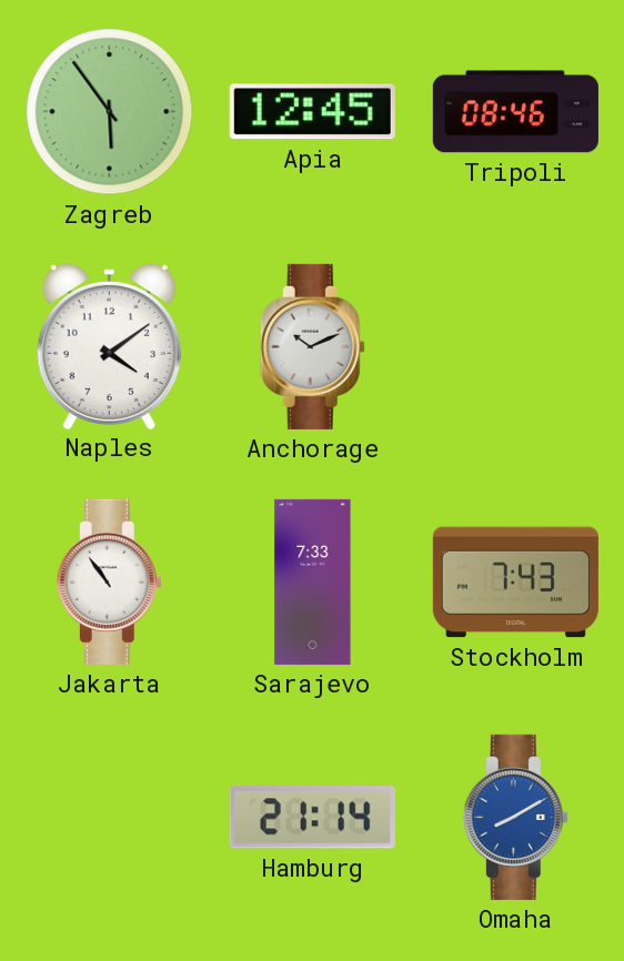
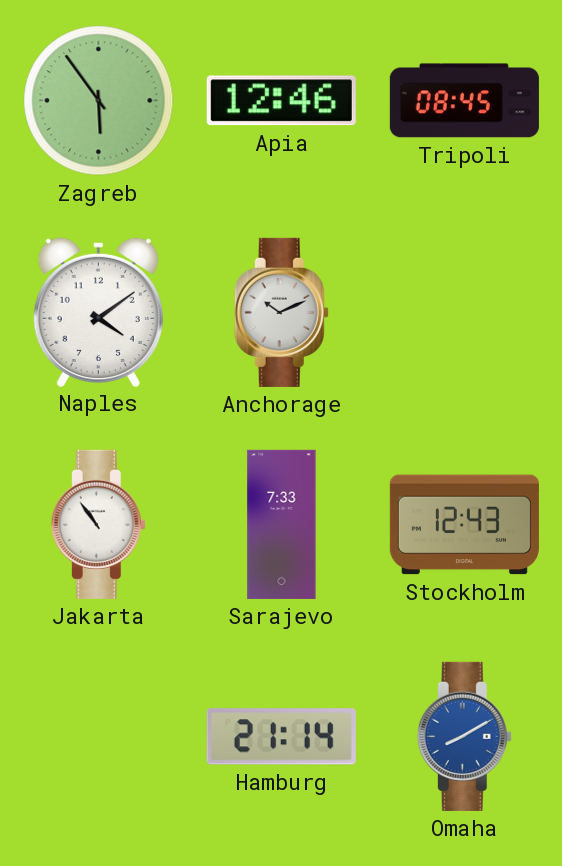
Apia: 12:45 -> 12:46
Tripoli: 08:46 -> 08:45
Stockholm: 7:43 -> 12:43
